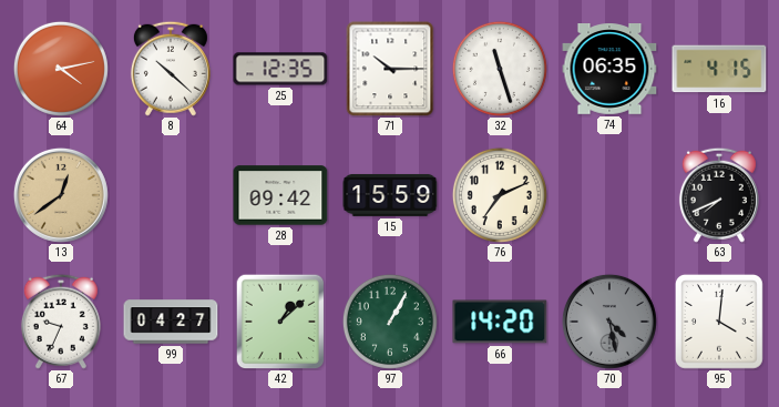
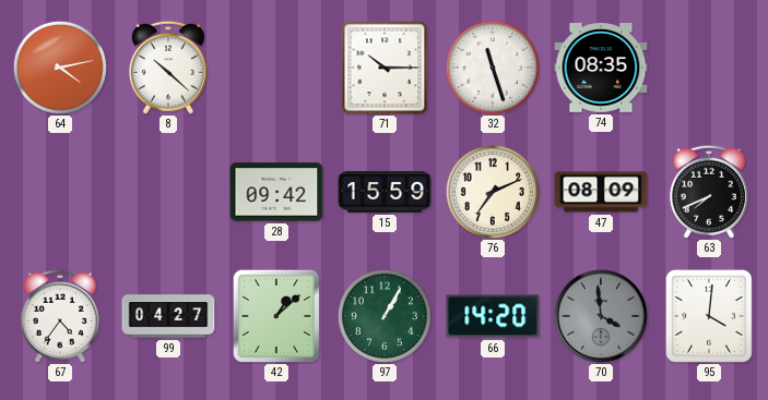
25: 12:35 -> none
74: 06:35 -> 08:35
16: 4:15 -> none
13: 12:39 -> none
47: none -> 08:09
67: 9:34 -> 4:36
70: 4:28 -> 3:59
